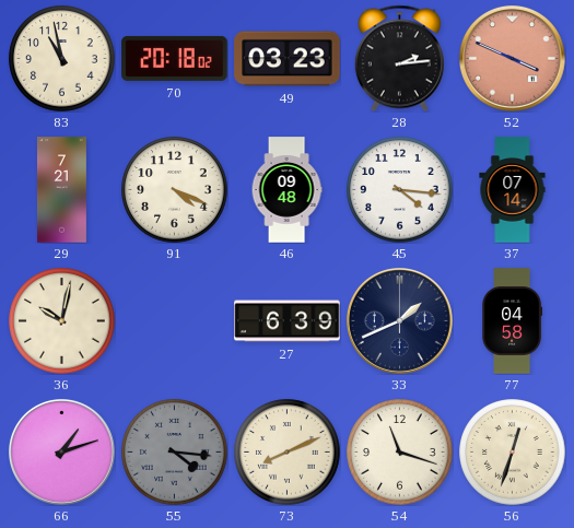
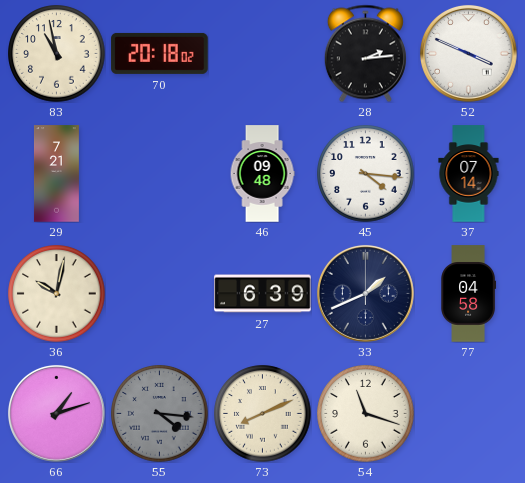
49: 03:23 -> none
52 dial: salmon -> white
91: 4:19 -> none
56: 12:33 -> none
